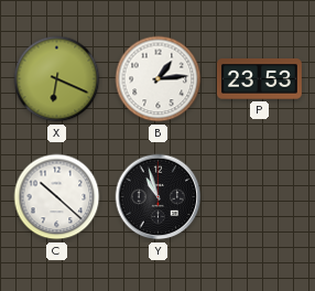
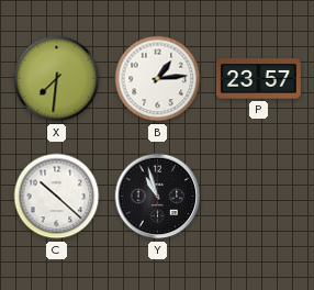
X: 6:19 -> 7:31
P: 23:53 -> 23:57
